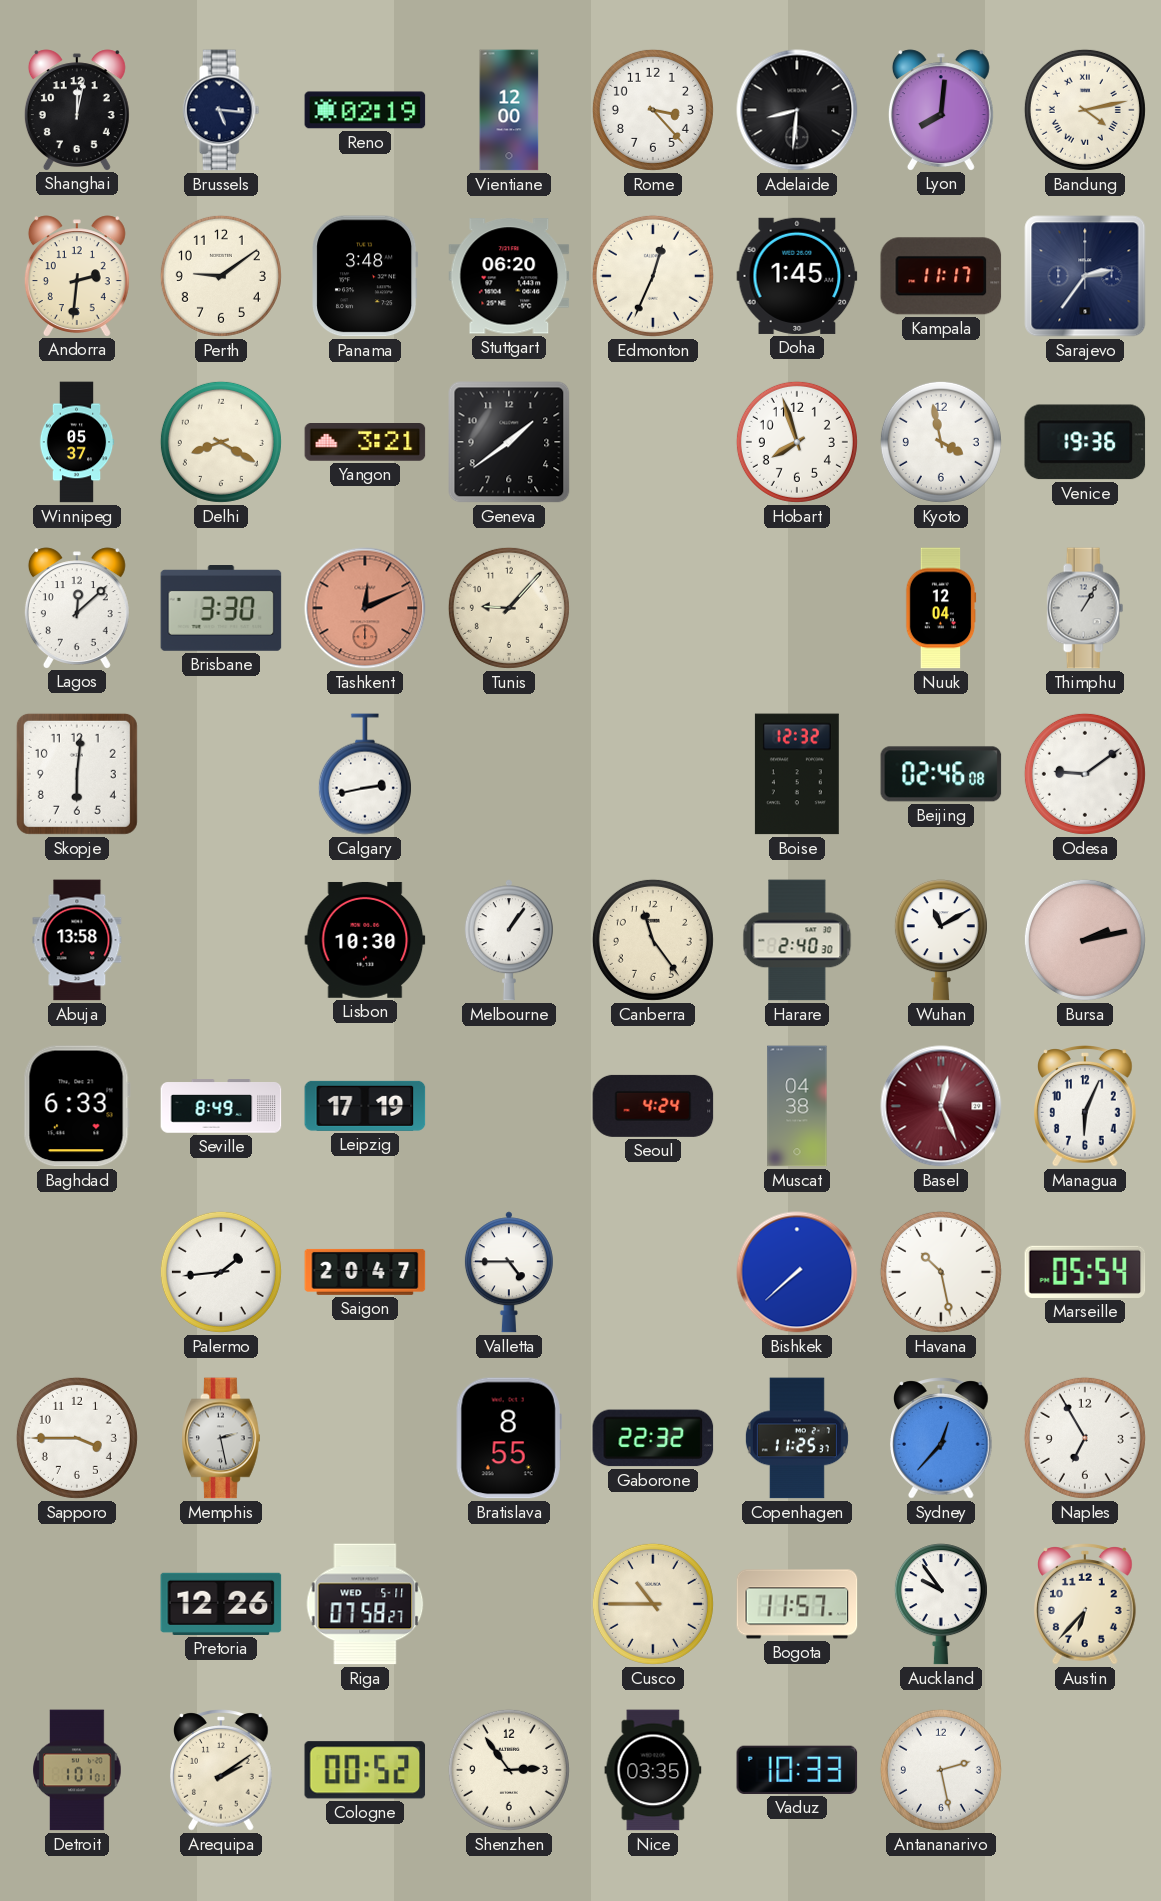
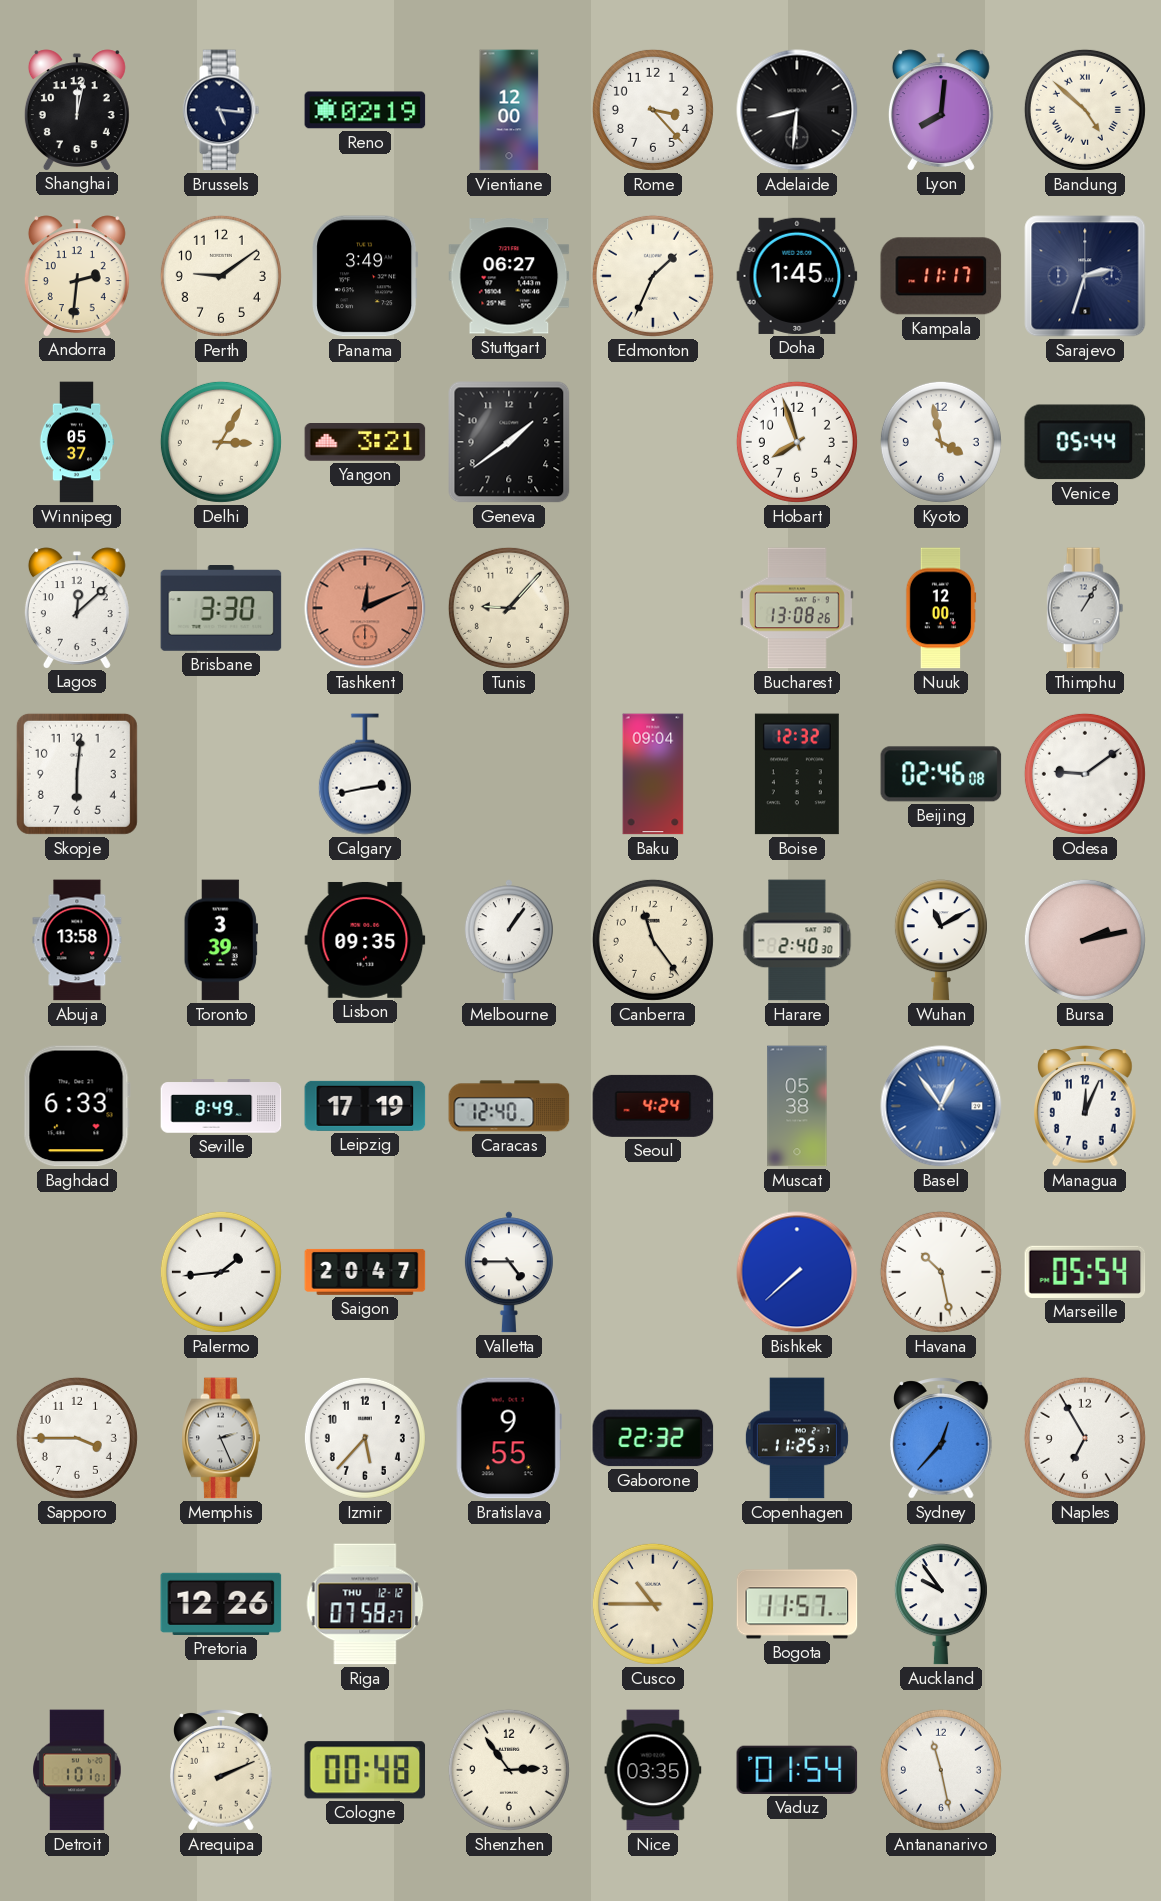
Bandung: 4:13 -> 4:52
Panama: 3:48 -> 3:49
Stuttgart: 06:20 -> 06:27
Edmonton: 12:34 -> 1:34
Sarajevo: 2:36 -> 2:33
Delhi: 8:20 -> 3:05
Venice: 19:36 -> 05:44
Bucharest: none -> 13:08
Nuuk: 12:04 -> 12:00
Baku: none -> 09:04
Toronto: none -> 3:39
Lisbon: 10:30 -> 09:35
Caracas: none -> 12:40
Muscat: 04:38 -> 05:38
Basel: 12:26 -> 12:54
Basel dial: burgundy -> blue
Managua: 6:04 -> 12:04
Memphis: 2:28 -> 2:26
Izmir: none -> 5:37
Bratislava: 8:55 -> 9:55
Riga date: WED 5-11 -> THU 12-12
Austin: 6:37 -> none
Arequipa: 2:09 -> 2:11
Cologne: 00:52 -> 00:48
Vaduz: 10:33 -> 01:54
Antananarivo: 2:28 -> 11:28
